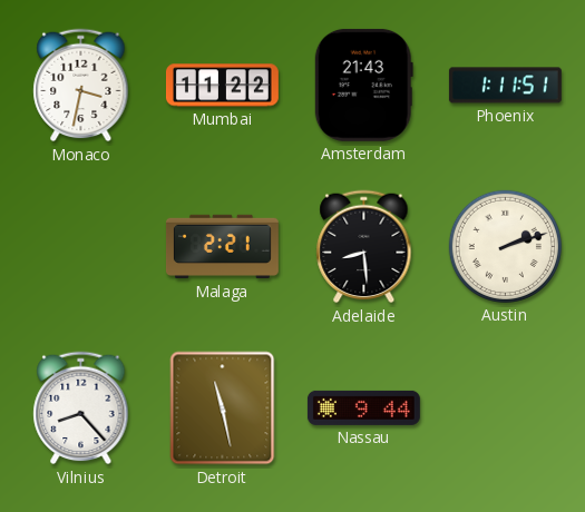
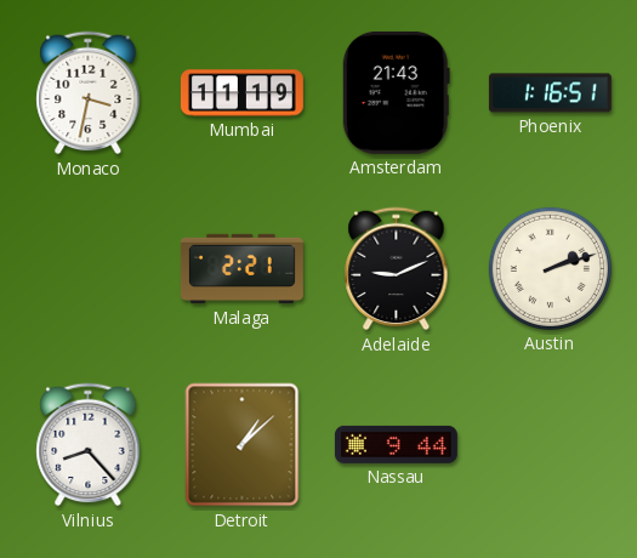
Mumbai: 11:22 -> 11:19
Phoenix: 1:11 -> 1:16
Adelaide: 8:29 -> 9:11
Detroit: 11:28 -> 1:08
